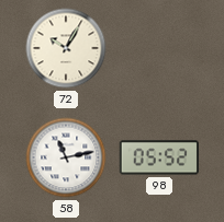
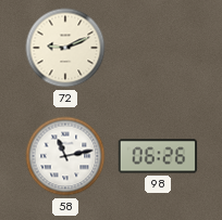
72: 10:05 -> 9:11
98: 05:52 -> 06:26
